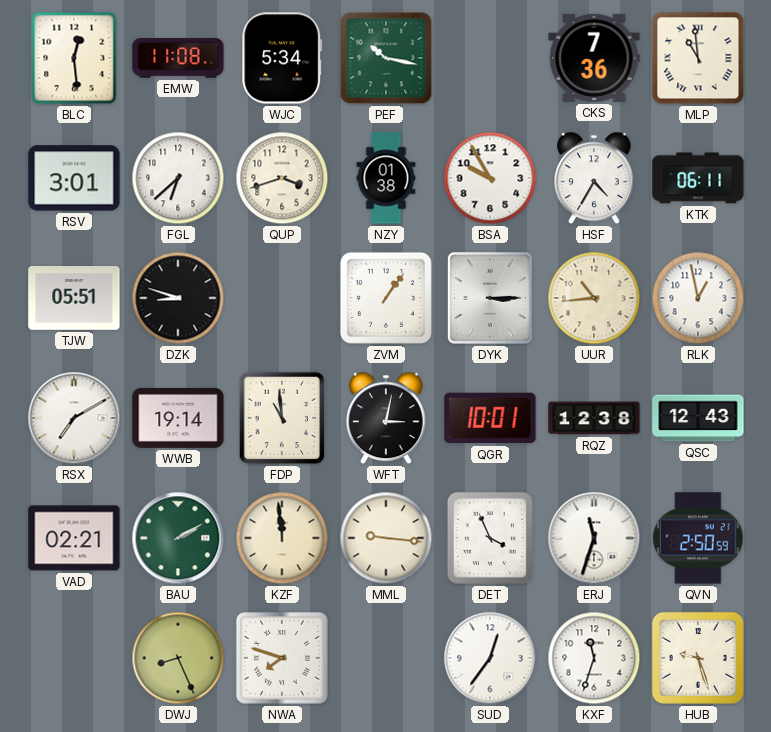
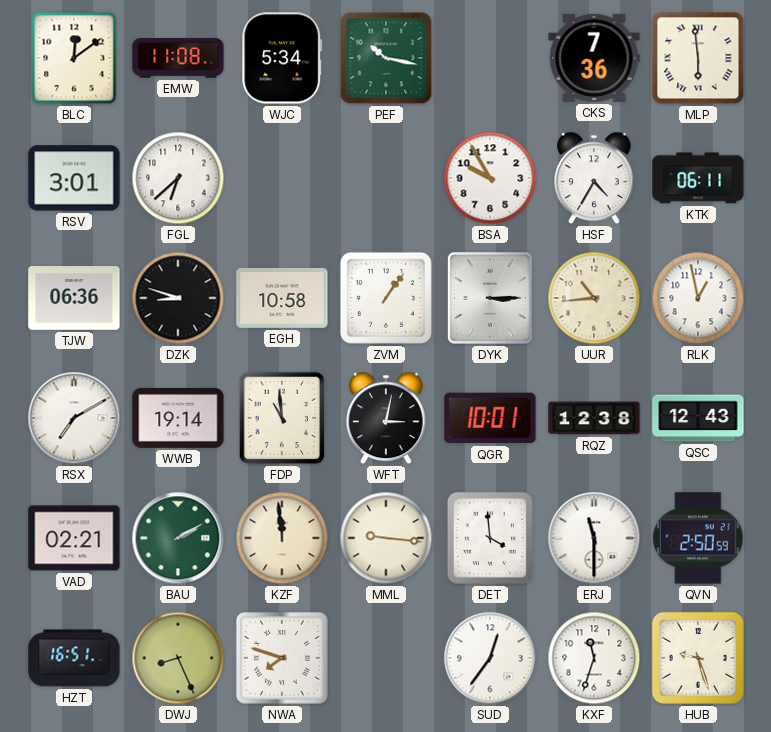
BLC: 12:29 -> 12:09
MLP: 10:59 -> 5:59
QUP: 3:42 -> none
NZY: 01:38 -> none
TJW: 05:51 -> 06:36
EGH: none -> 10:58
DET: 3:56 -> 3:59
ERJ: 11:33 -> 11:30
HZT: none -> 16:51
